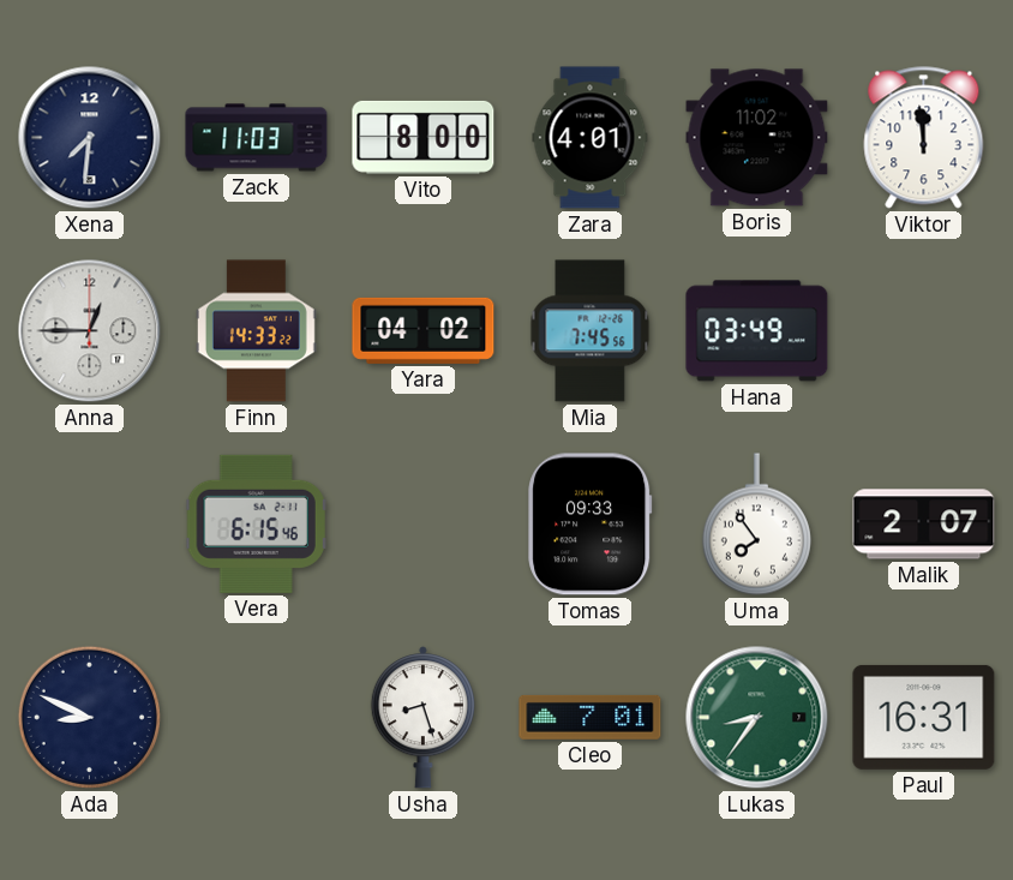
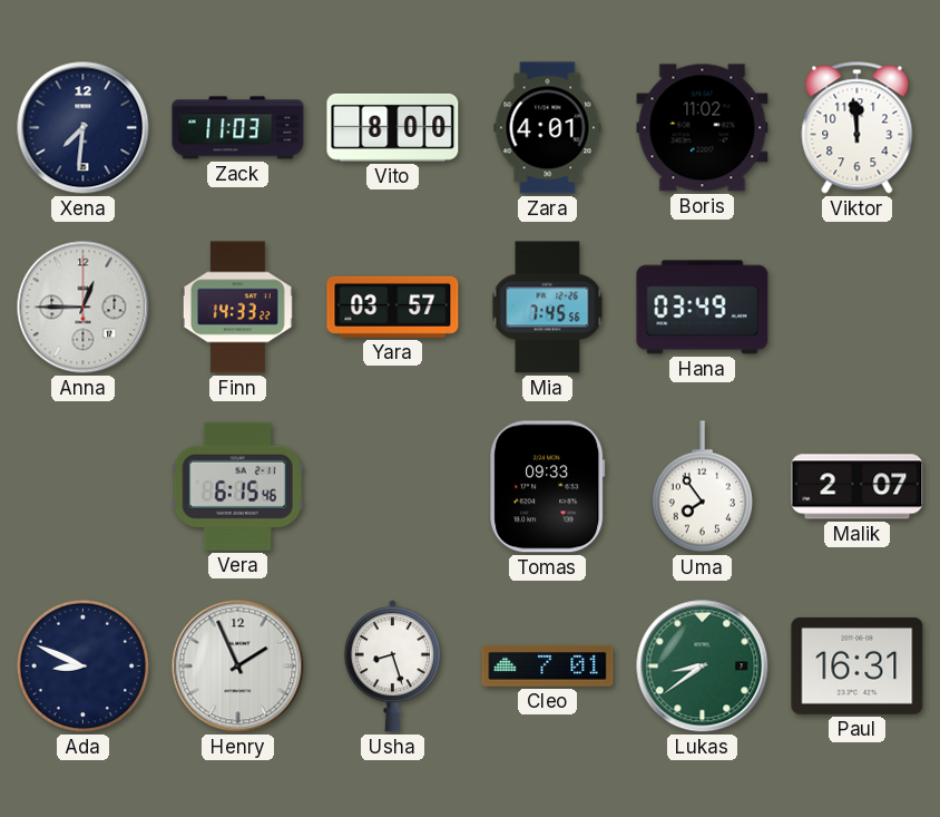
Yara: 04:02 -> 03:57
Henry: none -> 1:56
Lukas: 8:36 -> 8:39
